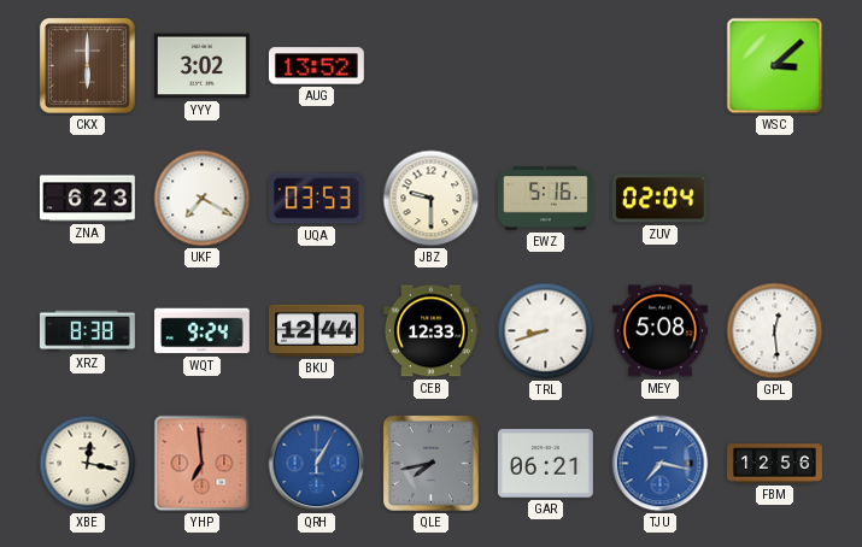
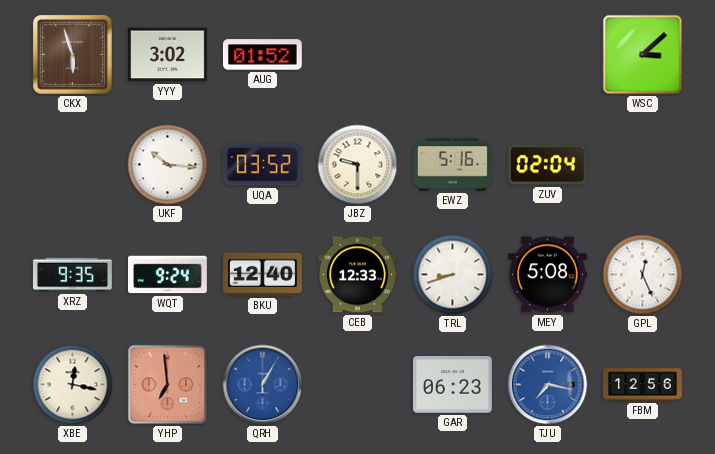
CKX: 6:00 -> 5:57
AUG: 13:52 -> 01:52
ZNA: 6:23 -> none
UKF: 7:20 -> 10:16
UQA: 03:53 -> 03:52
XRZ: 8:38 -> 9:35
BKU: 12:44 -> 12:40
GPL: 12:29 -> 12:26
QLE: 7:43 -> none
GAR: 06:21 -> 06:23
